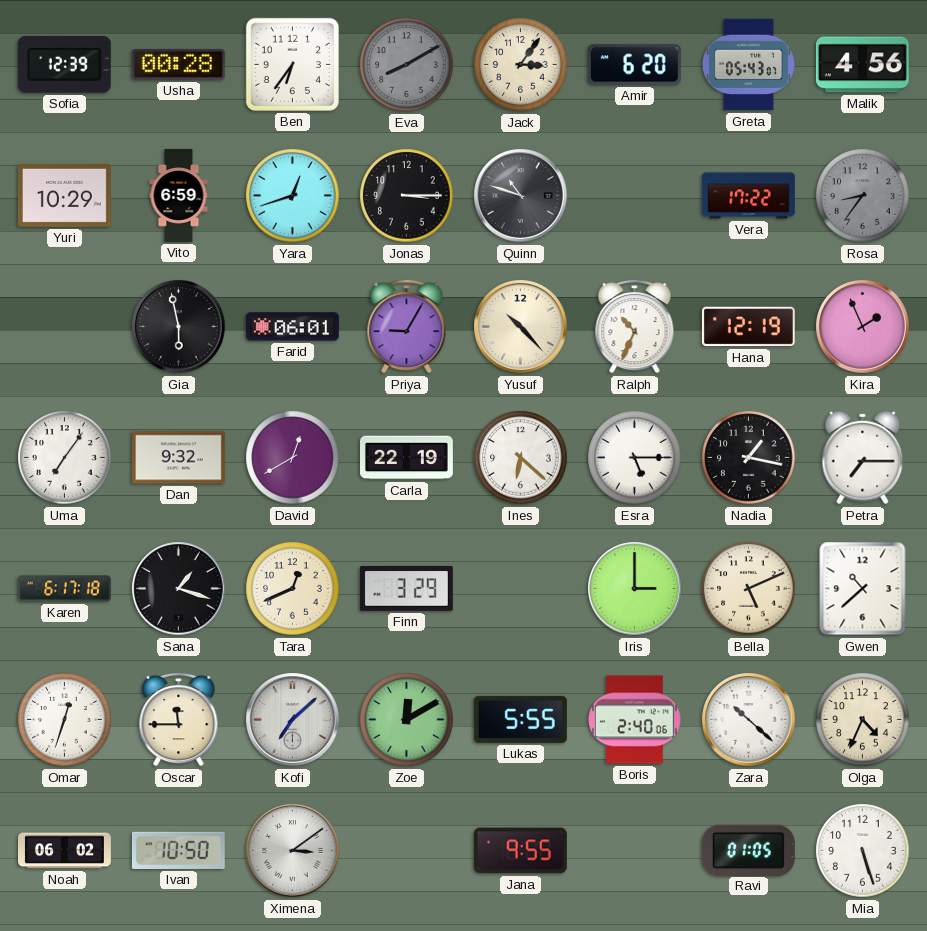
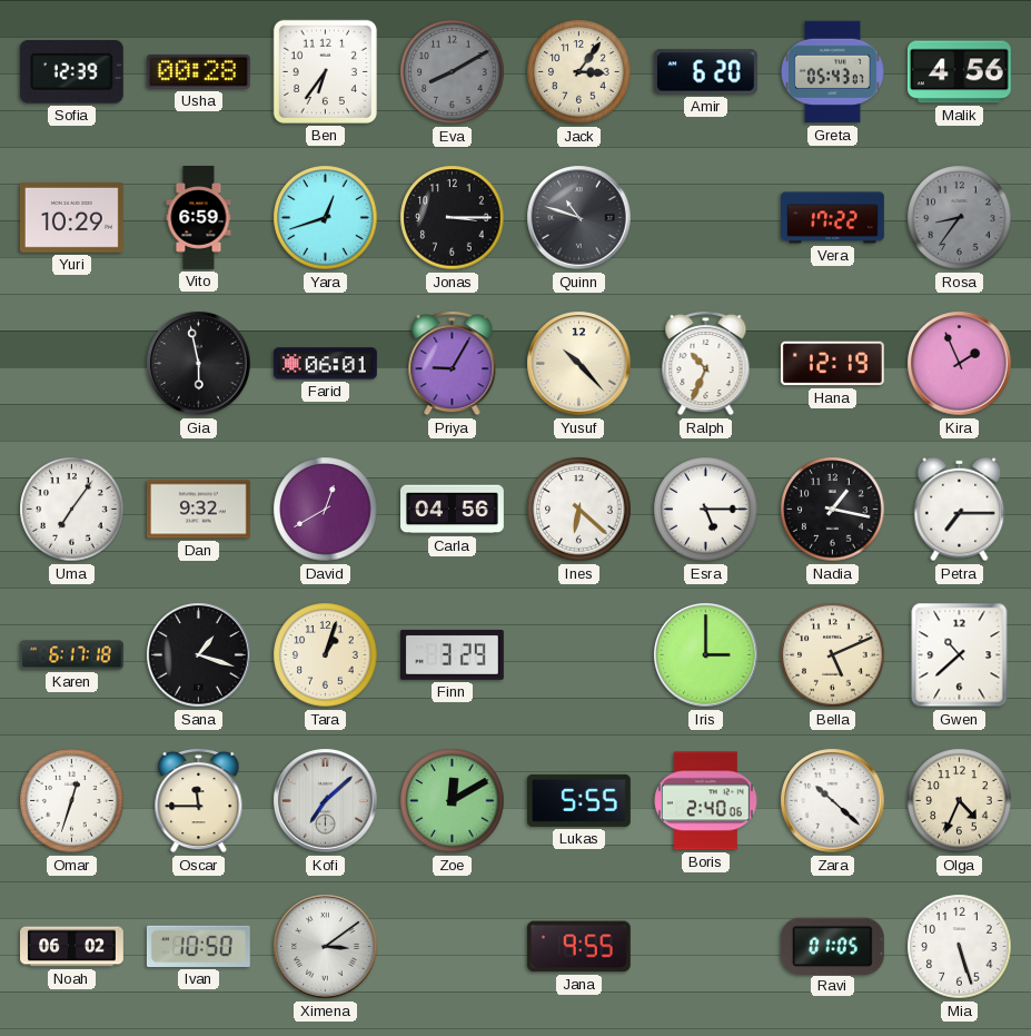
Carla: 22:19 -> 04:56
Tara: 12:41 -> 1:03
